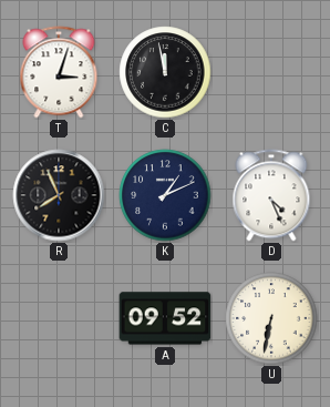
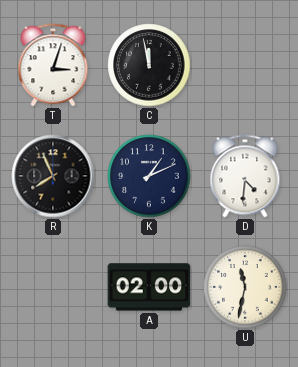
D: 4:26 -> 4:31
A: 09:52 -> 02:00
U: 6:32 -> 11:32
